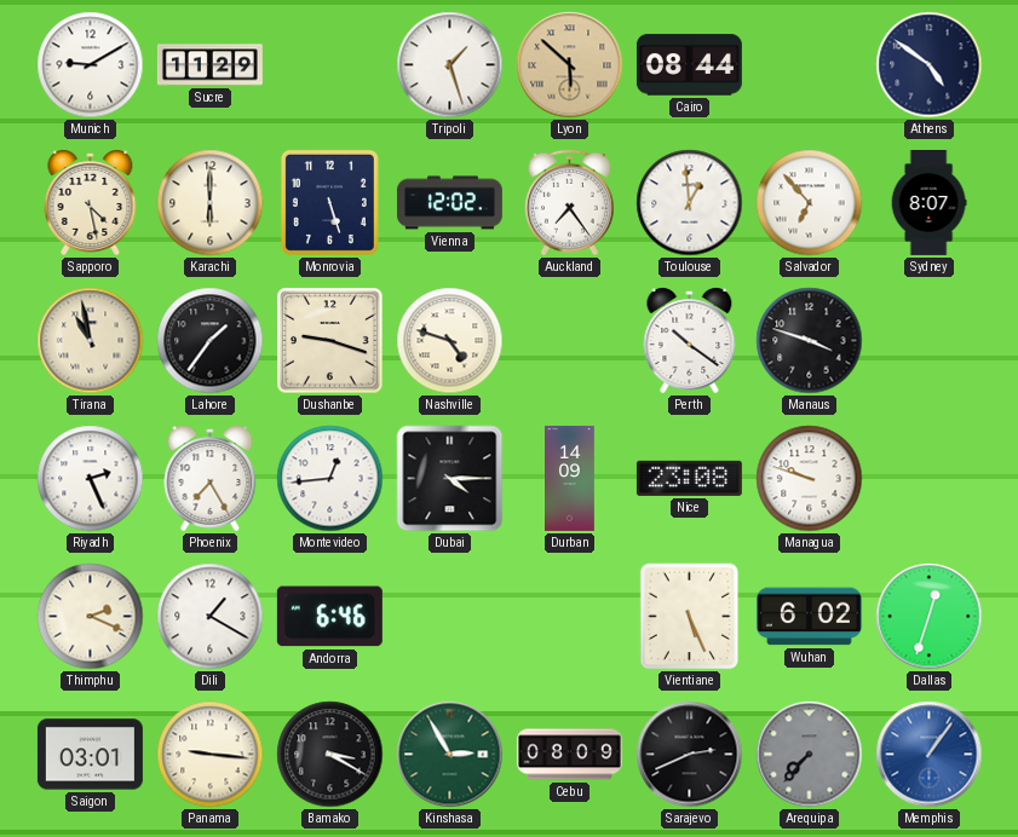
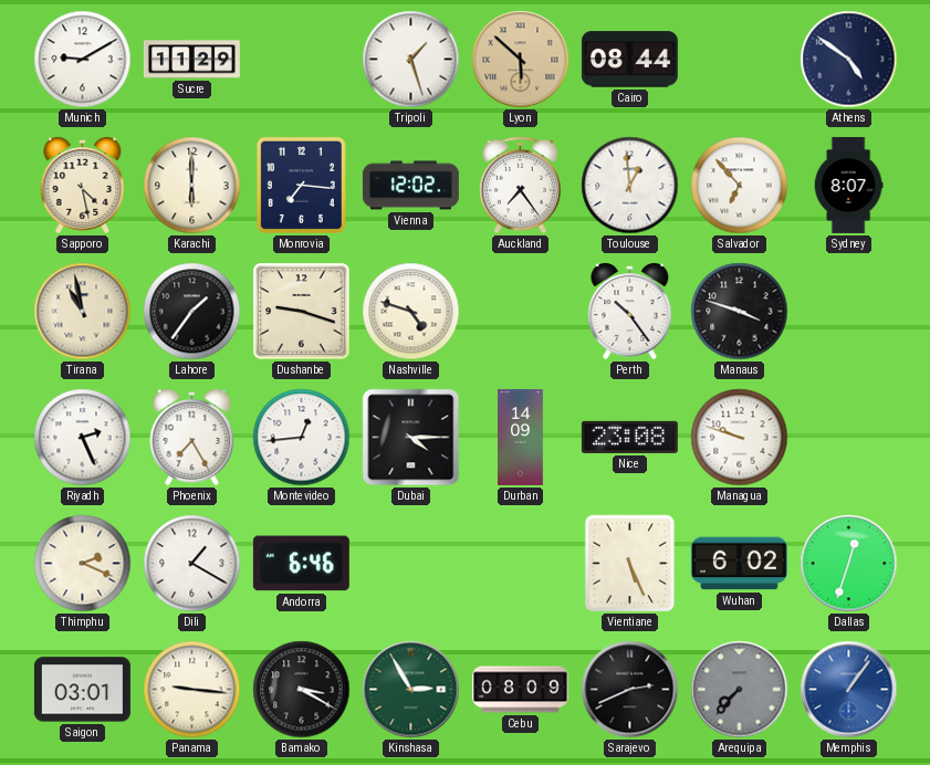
Monrovia: 5:27 -> 7:16
Perth: 10:21 -> 10:24
